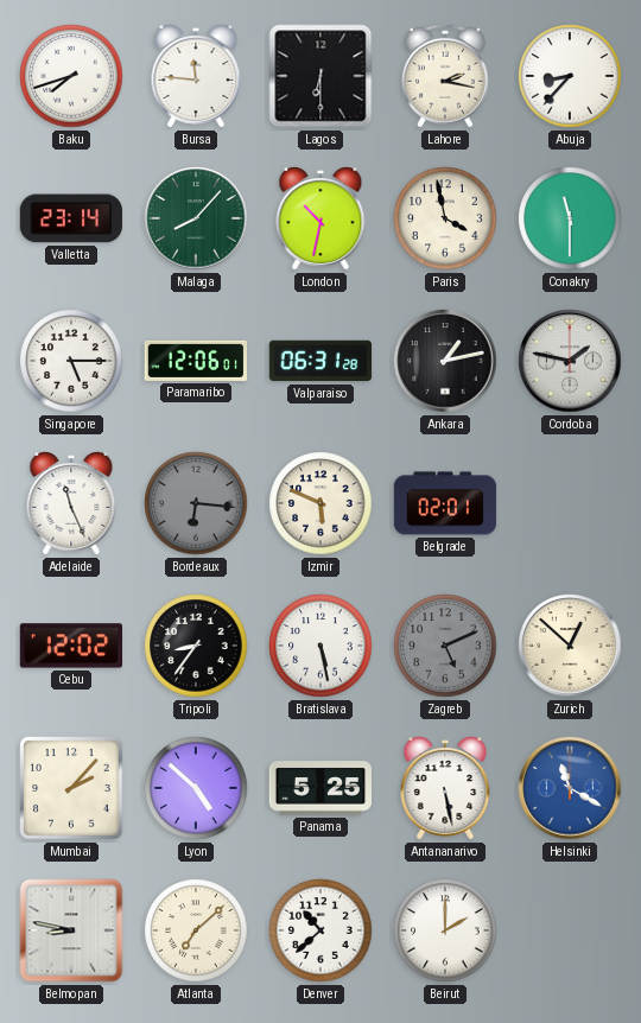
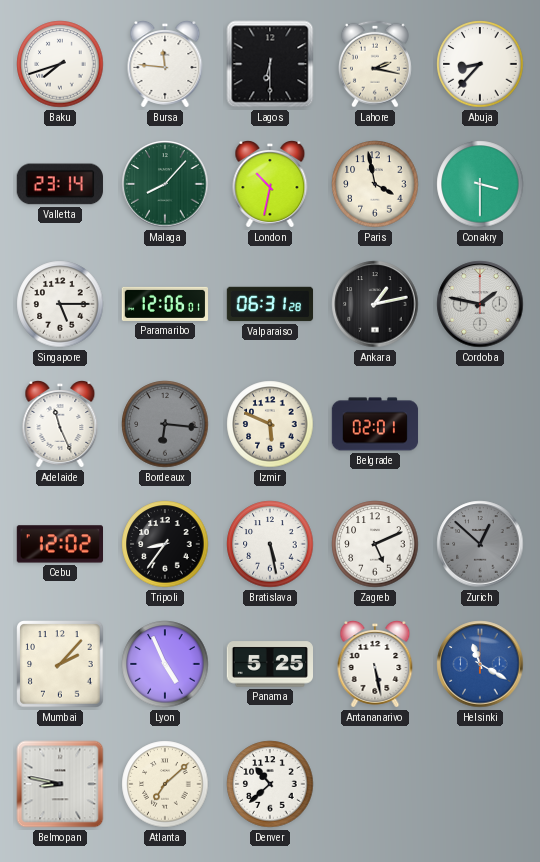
Conakry: 11:30 -> 3:30
Zagreb dial: grey -> white
Zurich dial: cream -> grey
Lyon: 4:52 -> 4:56
Beirut: 2:00 -> none
